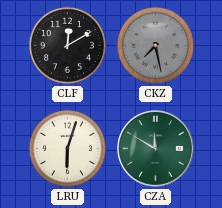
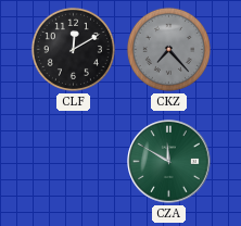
CKZ: 7:28 -> 7:23
LRU: 6:03 -> none
